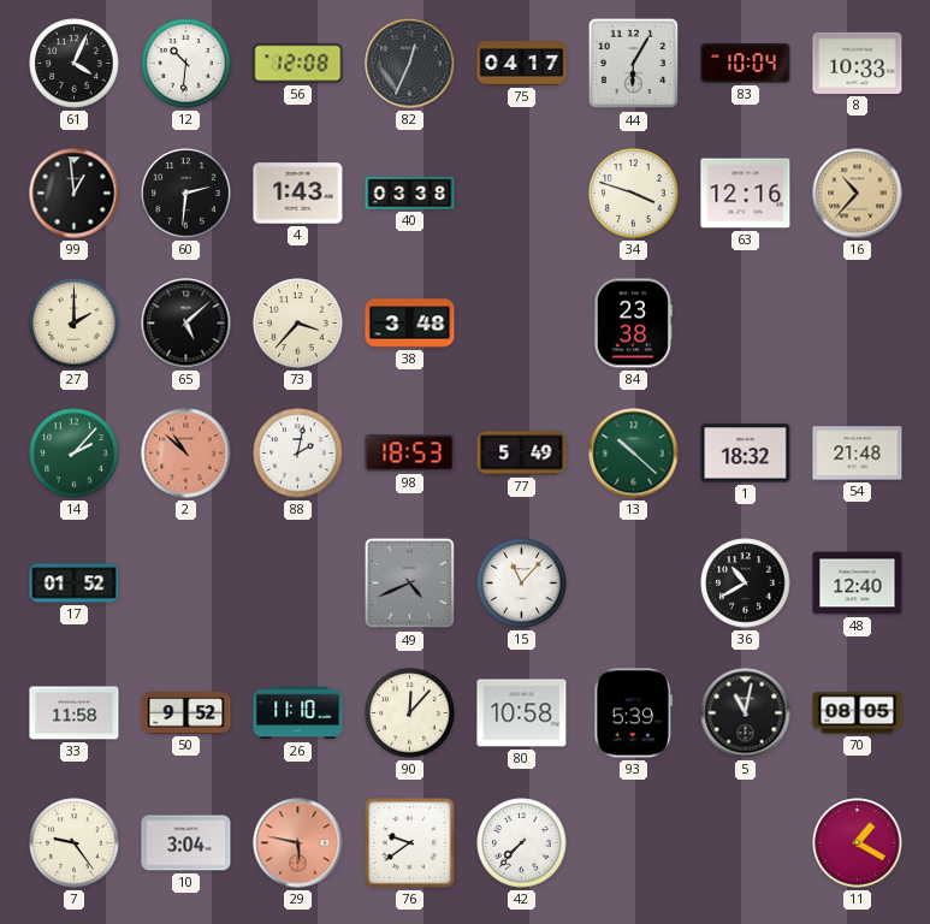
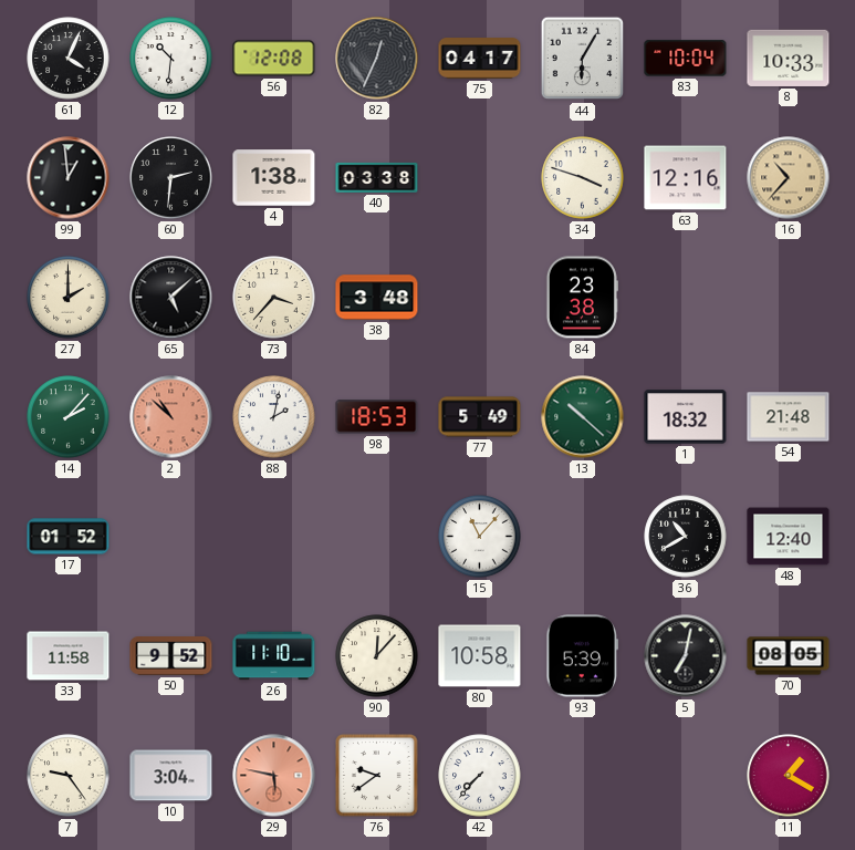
4: 1:43 -> 1:38
49: 4:41 -> none
5: 11:02 -> 7:02
